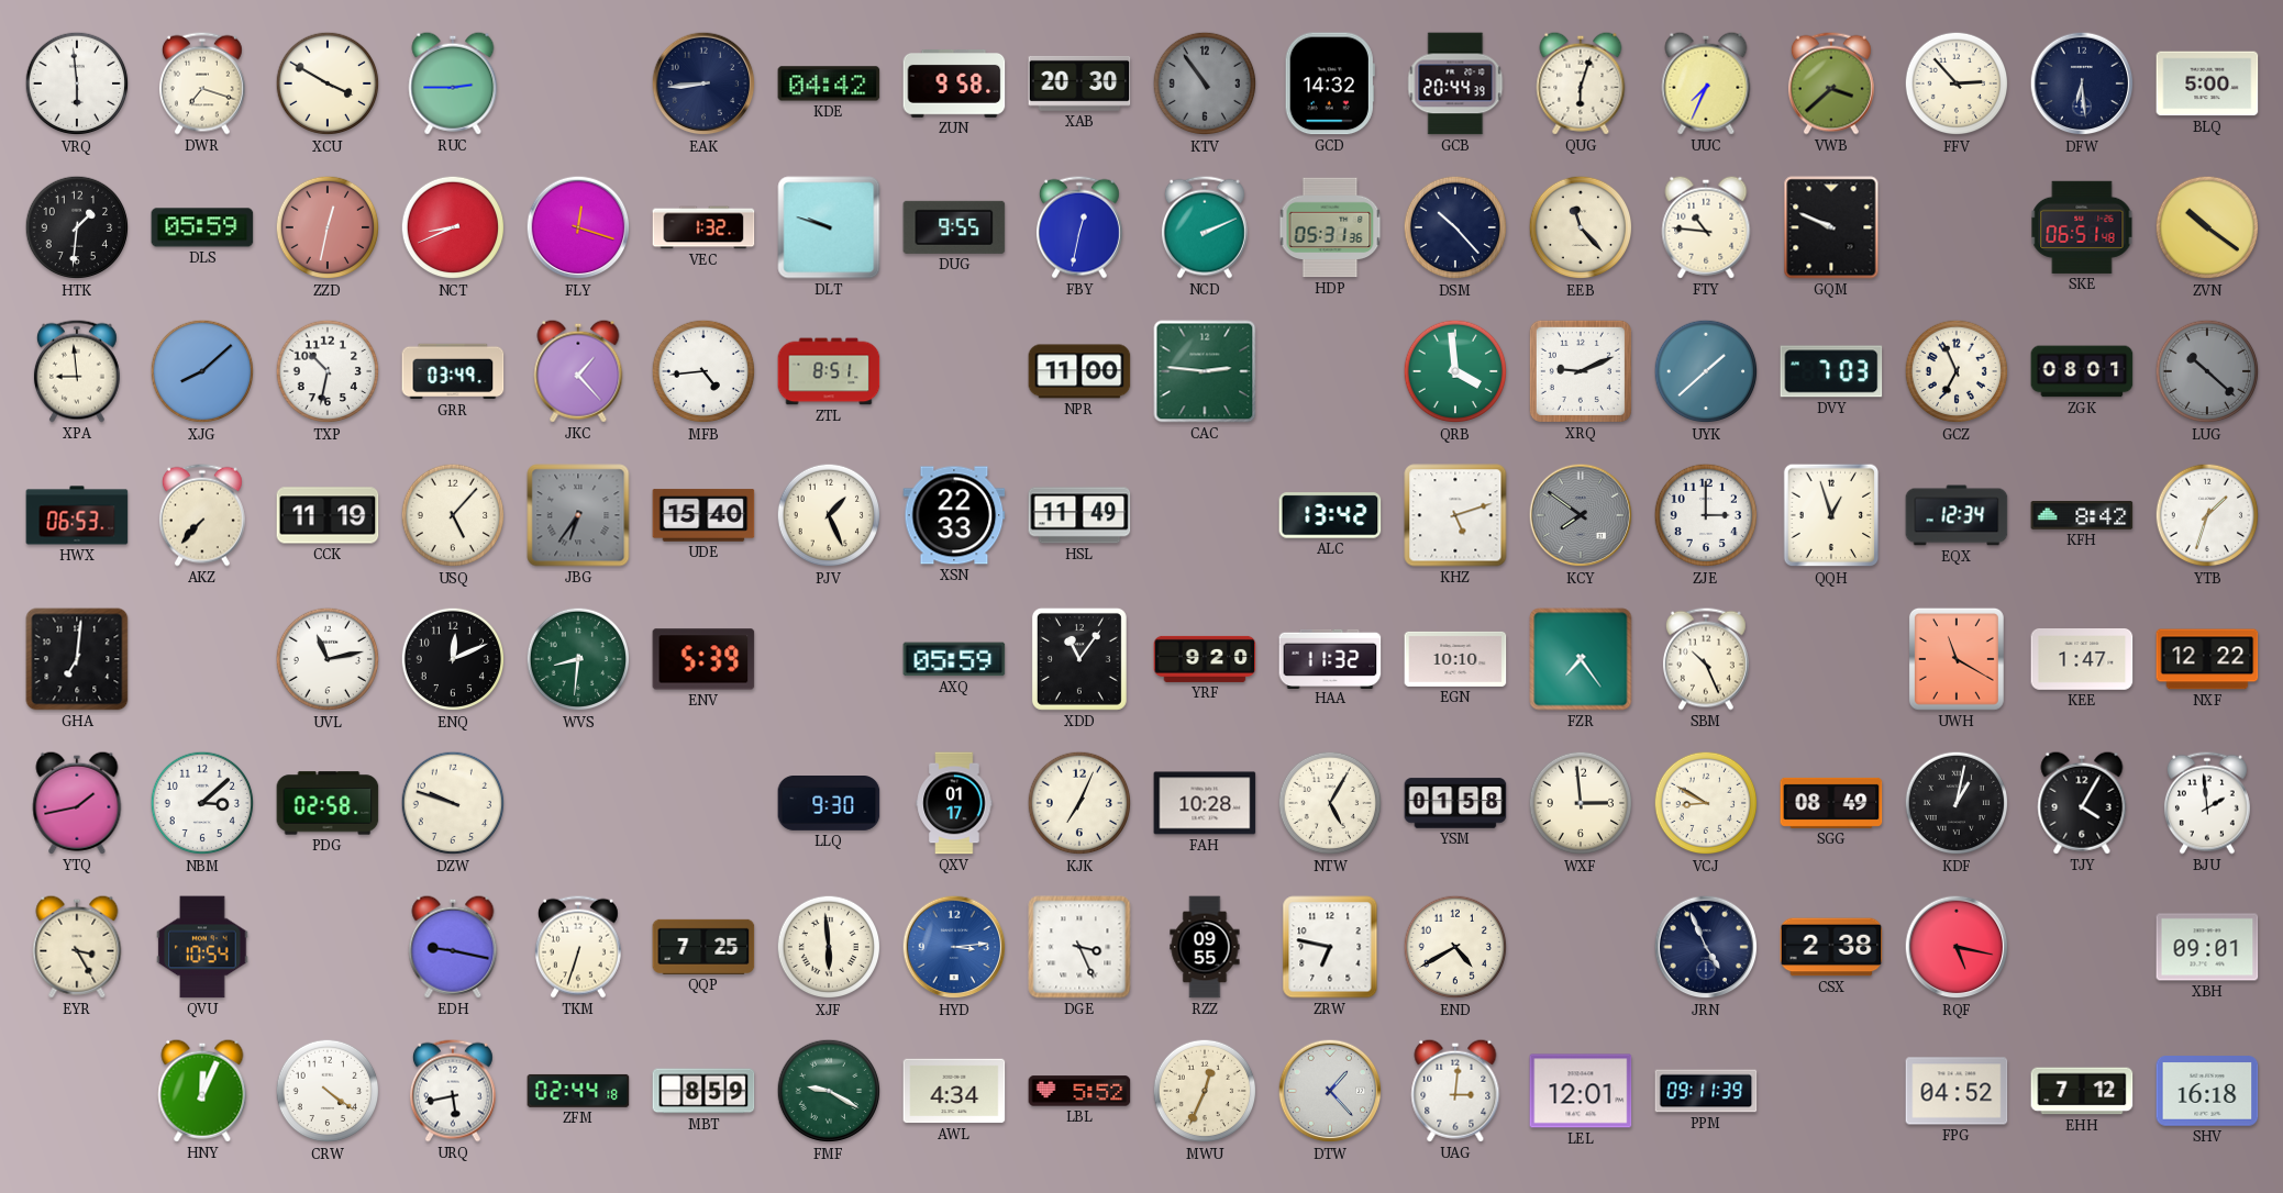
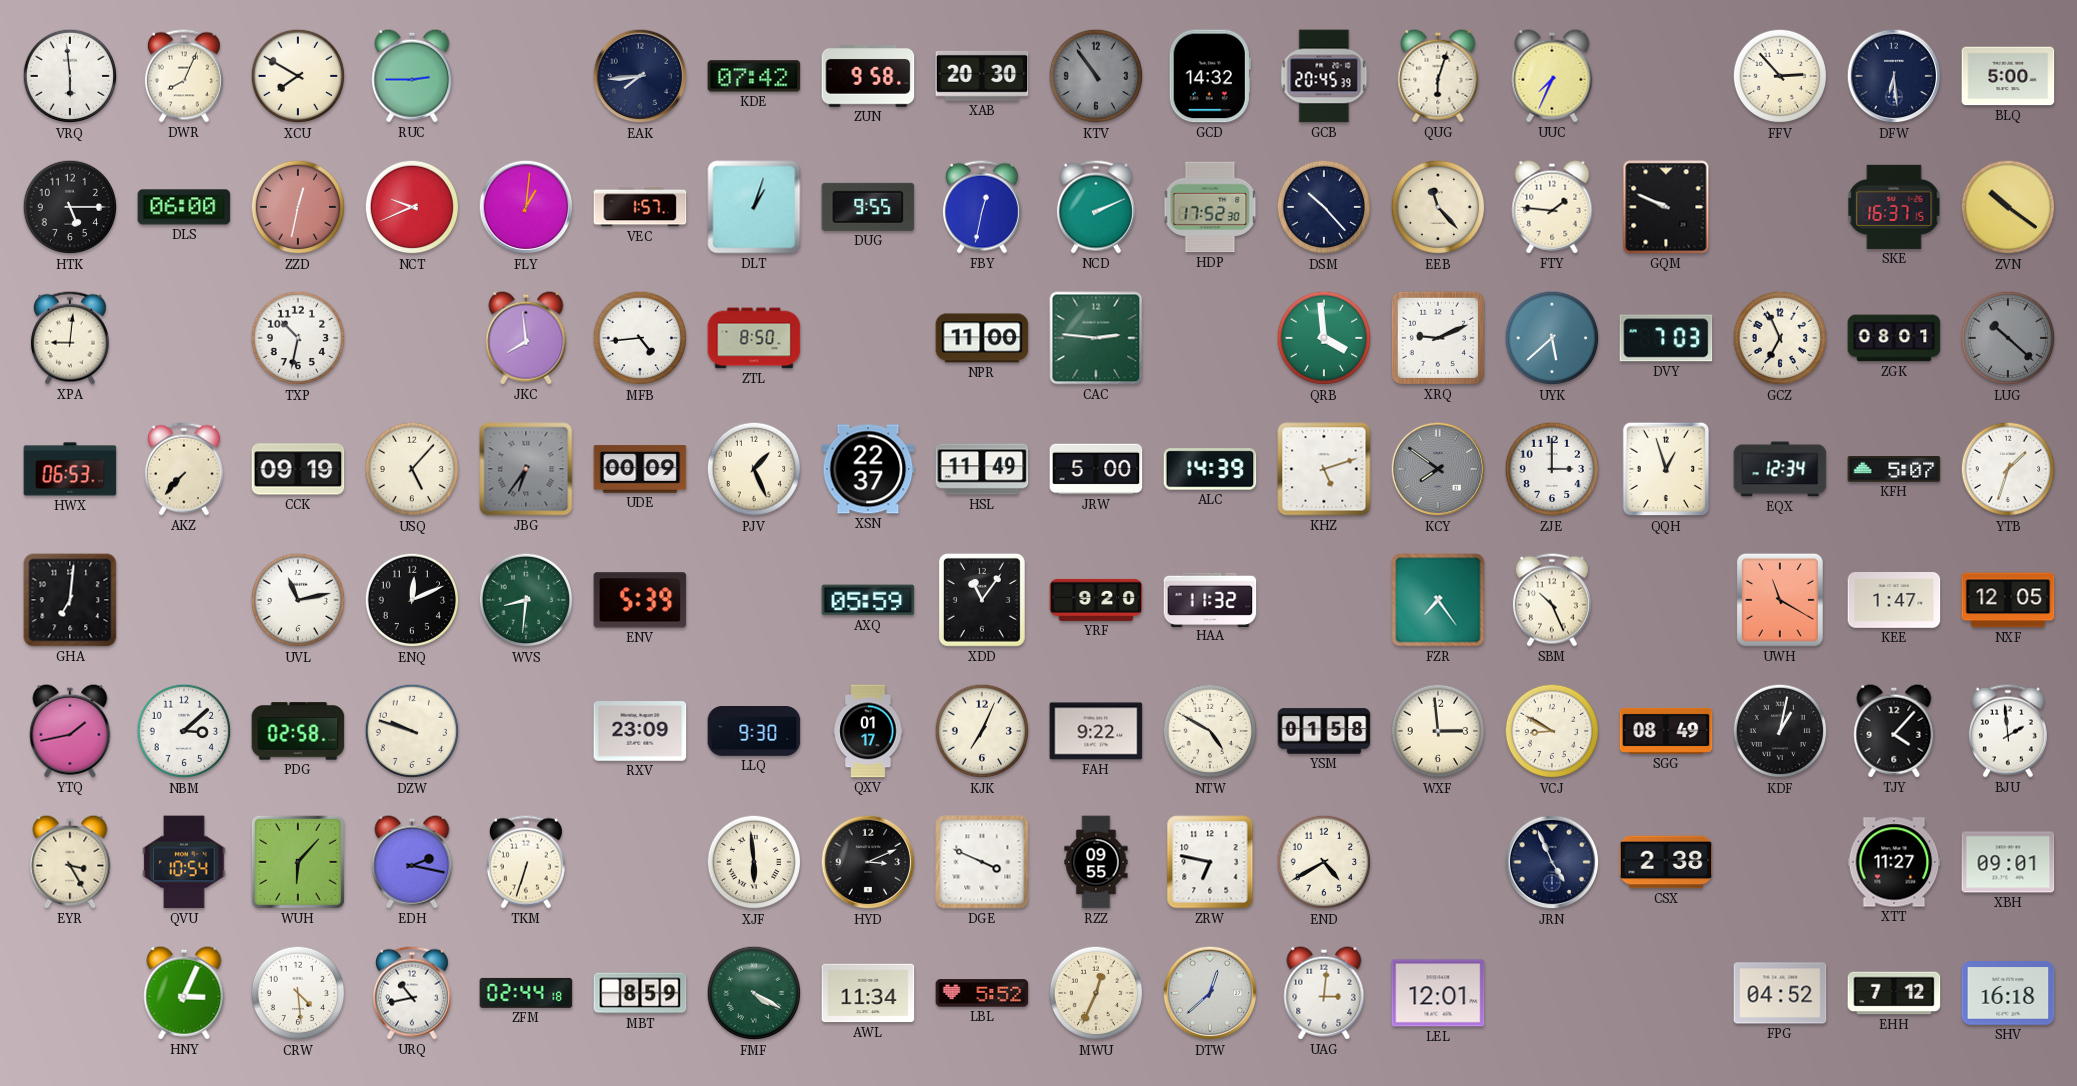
DWR: 7:18 -> 8:04
XCU: 3:50 -> 7:50
EAK: 8:44 -> 7:44
KDE: 04:42 -> 07:42
GCB: 20:44 -> 20:45
VWB: 3:38 -> none
HTK: 1:31 -> 5:15
DLS: 05:59 -> 06:00
NCT: 8:41 -> 9:41
FLY: 12:18 -> 1:01
VEC: 1:32 -> 1:57
DLT: 9:48 -> 1:03
HDP: 05:31 -> 17:52
FTY: 10:46 -> 1:46
SKE: 06:51 -> 16:37
XPA: 8:59 -> 9:01
XJG: 8:08 -> none
GRR: 03:49 -> none
JKC: 1:23 -> 7:59
ZTL: 8:51 -> 8:50
UYK: 1:38 -> 5:38
CCK: 11:19 -> 09:19
UDE: 15:40 -> 00:09
XSN: 22:33 -> 22:37
JRW: none -> 5:00
ALC: 13:42 -> 14:39
KFH: 8:42 -> 5:07
EGN: 10:10 -> none
NXF: 12:22 -> 12:05
RXV: none -> 23:09
FAH: 10:28 -> 9:22
NTW: 5:05 -> 4:50
TJY: 4:05 -> 4:07
WUH: none -> 6:07
EDH: 9:17 -> 2:17
QQP: 7:25 -> none
HYD: 3:14 -> 3:11
HYD dial: blue -> black
DGE: 3:26 -> 3:49
RQF: 5:17 -> none
XTT: none -> 11:27
HNY: 12:04 -> 3:04
CRW: 4:21 -> 4:29
URQ: 5:43 -> 10:43
FMF: 9:20 -> 4:20
AWL: 4:34 -> 11:34
DTW: 1:23 -> 12:38
PPM: 09:11 -> none
